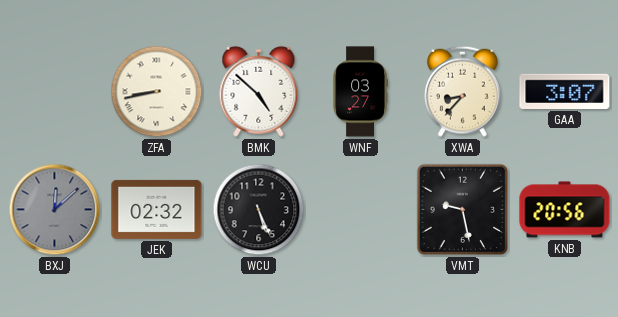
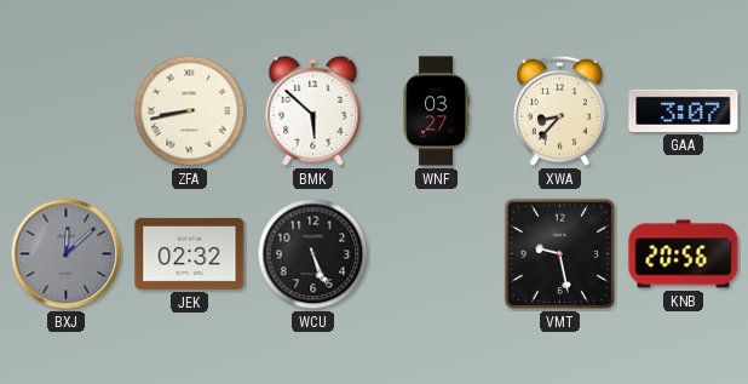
BMK: 4:52 -> 5:52
